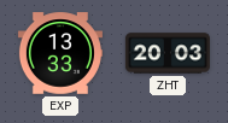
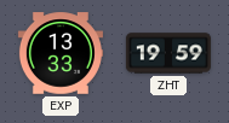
ZHT: 20:03 -> 19:59
